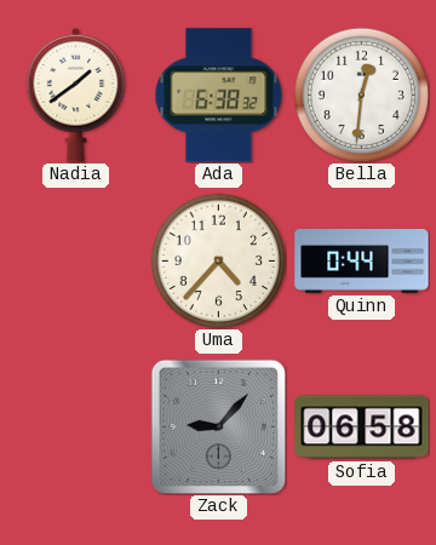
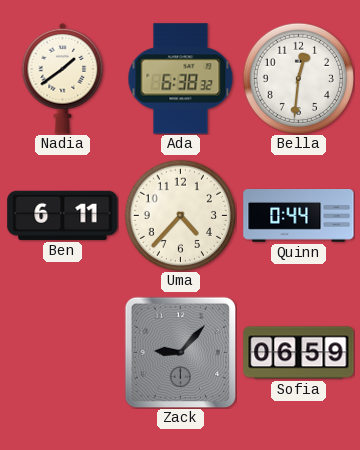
Ben: none -> 6:11
Sofia: 06:58 -> 06:59
